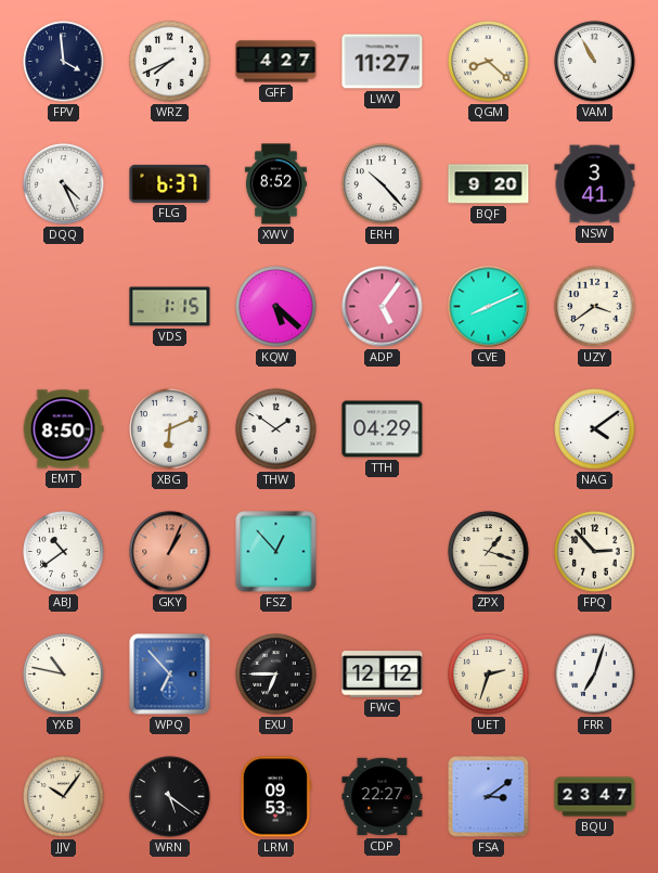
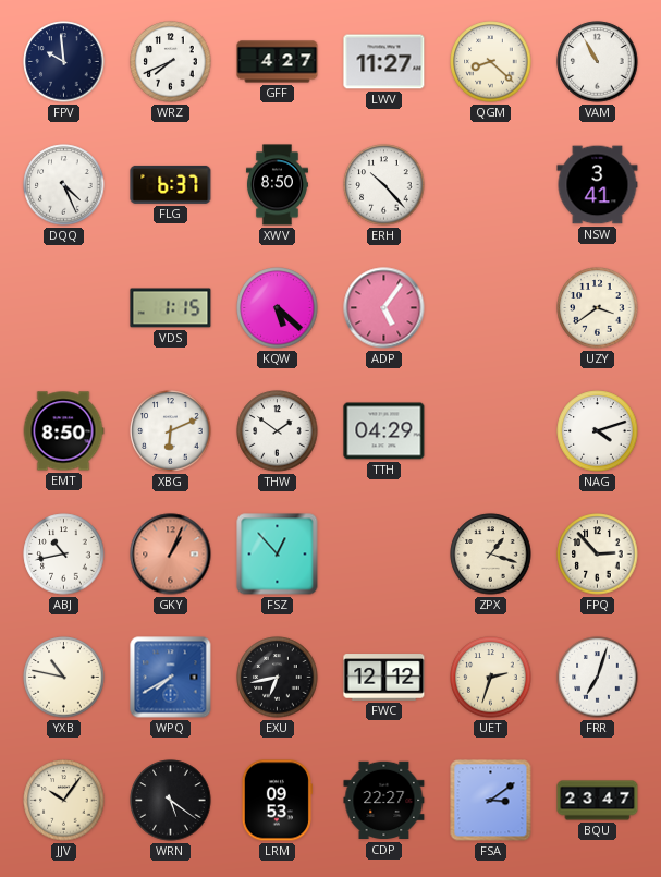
FPV: 3:59 -> 9:59
XWV: 8:52 -> 8:50
BQF: 9:20 -> none
CVE: 8:11 -> none
NAG: 4:09 -> 4:12
ABJ: 10:39 -> 10:43
WPQ: 6:53 -> 7:40
EXU: 6:45 -> 6:43
